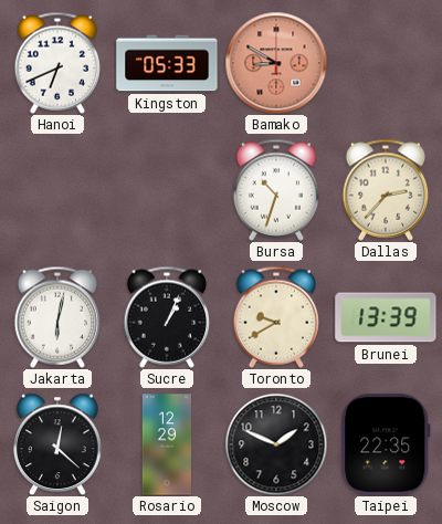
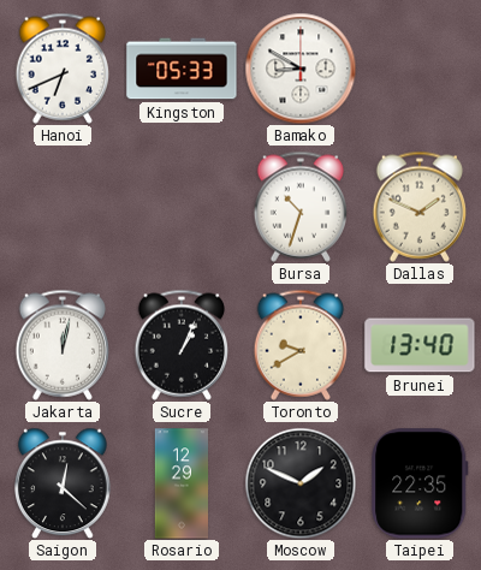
Bamako dial: salmon -> white
Dallas: 2:37 -> 1:49
Jakarta: 6:02 -> 12:02
Brunei: 13:39 -> 13:40
